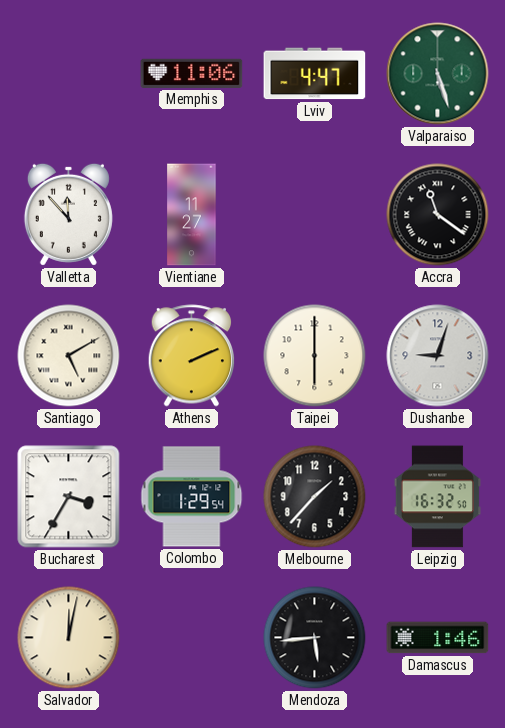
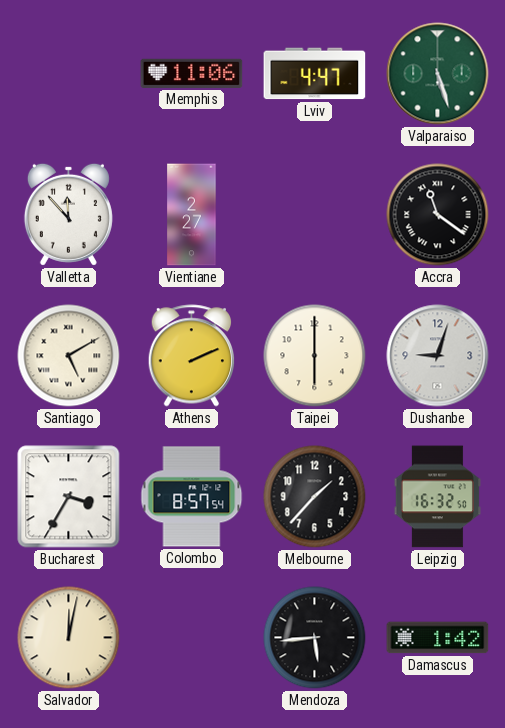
Vientiane: 11:27 -> 2:27
Colombo: 1:29 -> 8:57
Damascus: 1:46 -> 1:42
